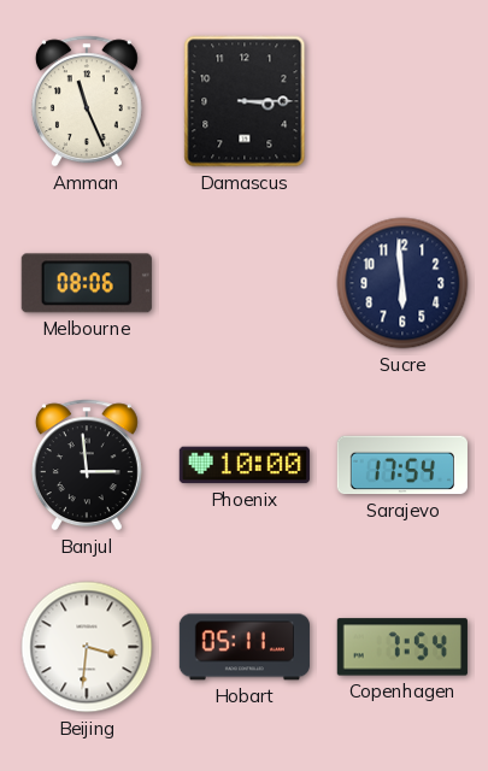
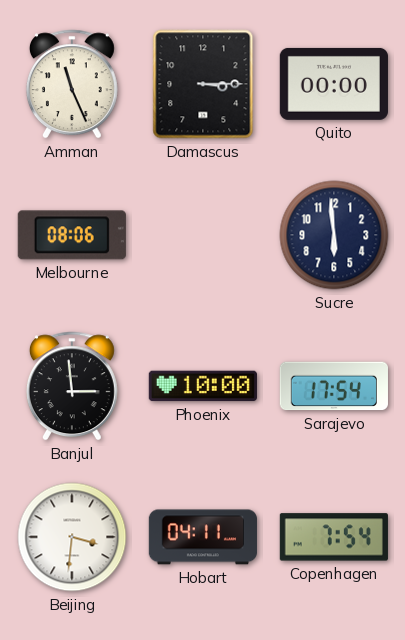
Quito: none -> 00:00
Hobart: 05:11 -> 04:11
